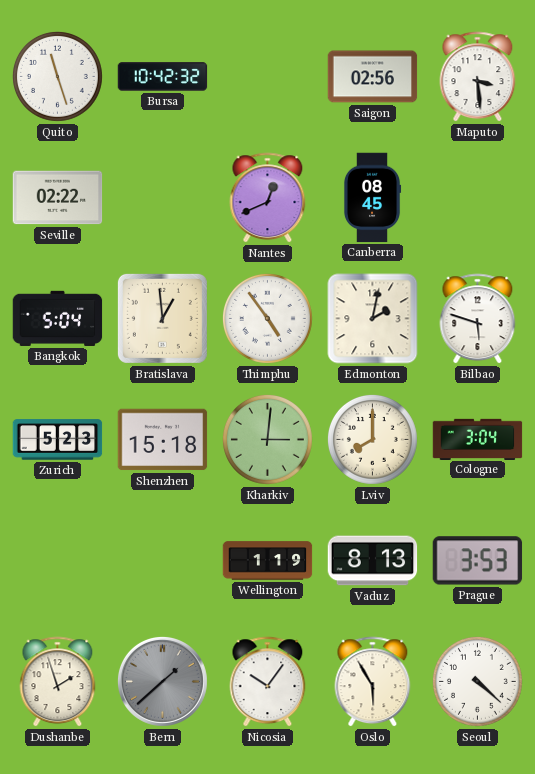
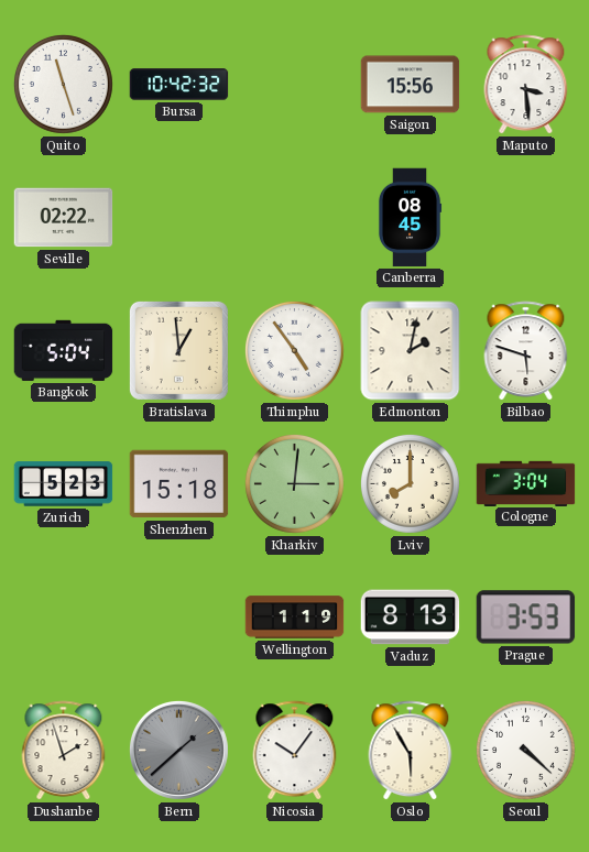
Saigon: 02:56 -> 15:56
Nantes: 12:41 -> none
